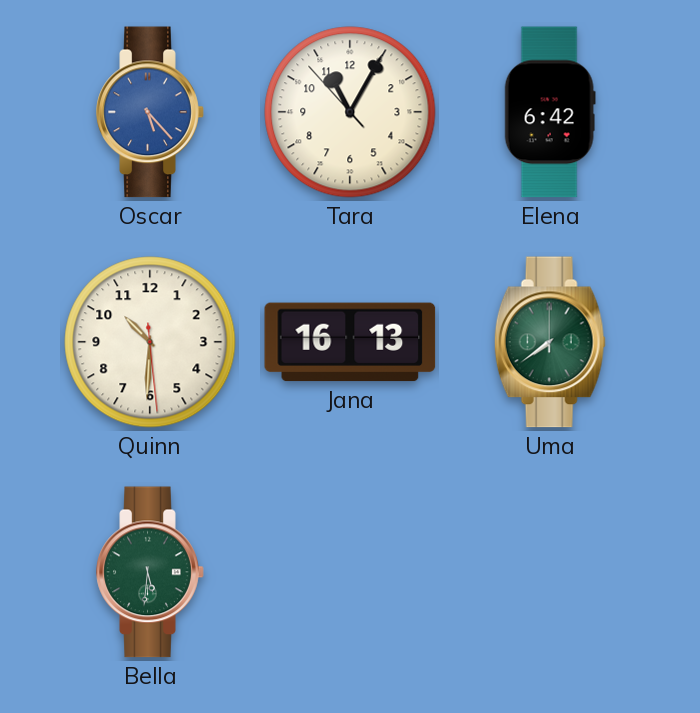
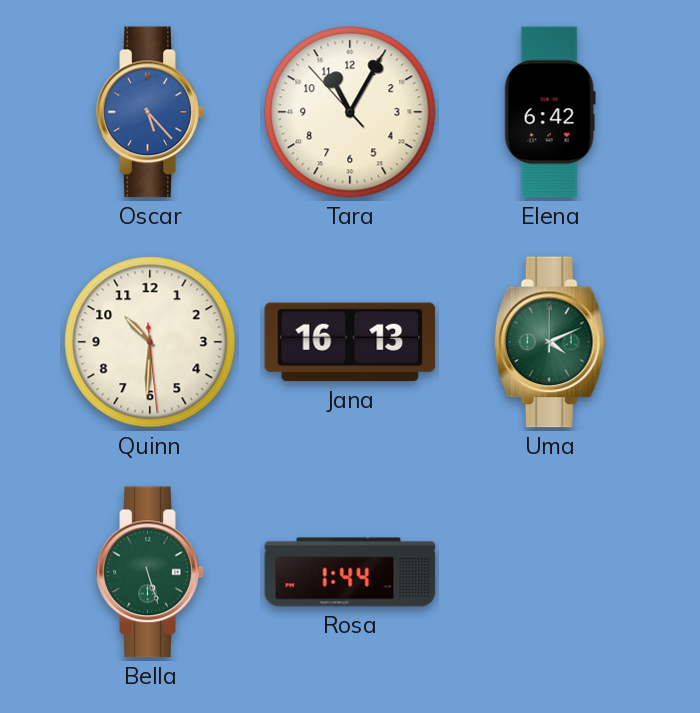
Uma: 7:39 -> 4:11
Bella: 5:31 -> 5:27
Rosa: none -> 1:44
